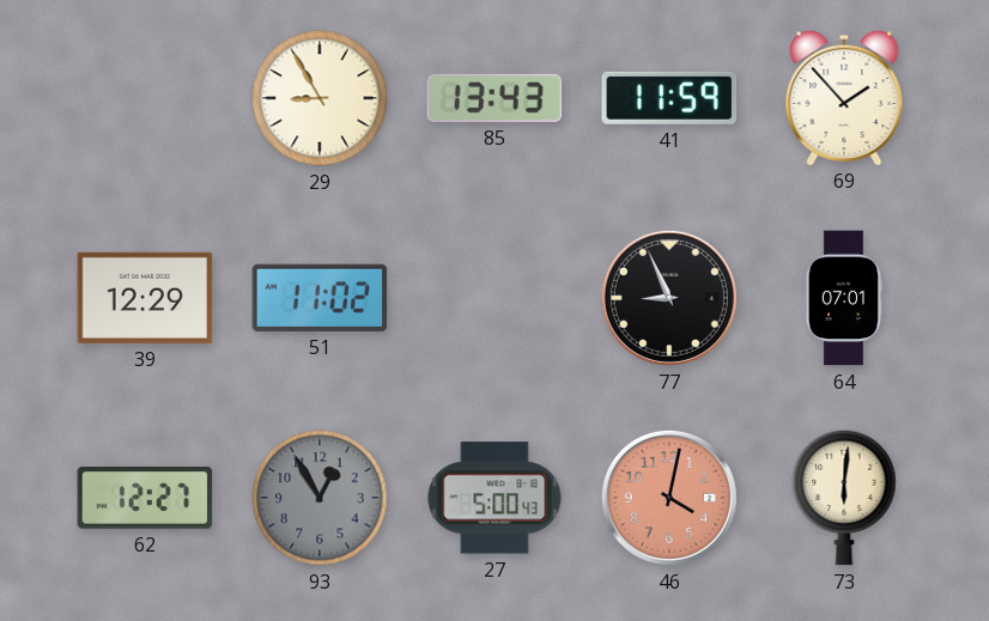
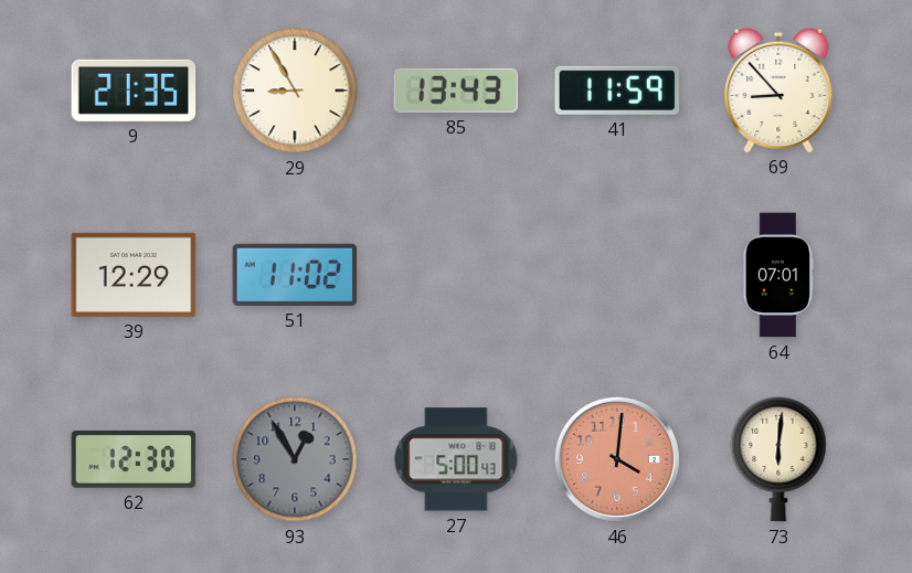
9: none -> 21:35
69: 1:53 -> 8:53
77: 8:56 -> none
62: 12:27 -> 12:30
46: 4:02 -> 4:01
